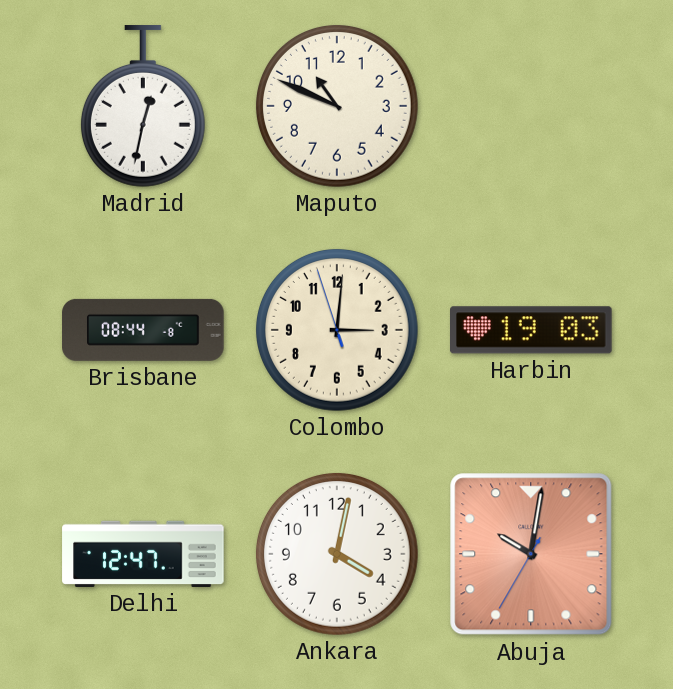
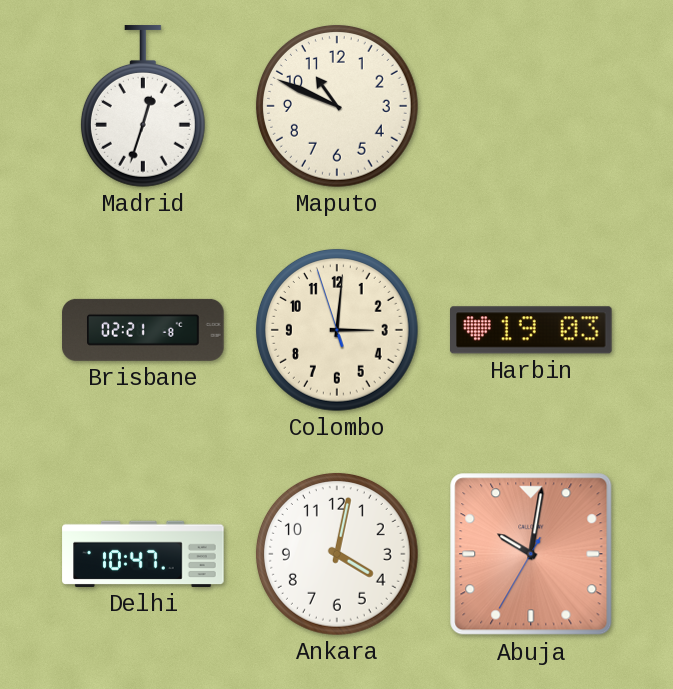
Madrid: 12:32 -> 12:33
Brisbane: 08:44 -> 02:21
Delhi: 12:47 -> 10:47
